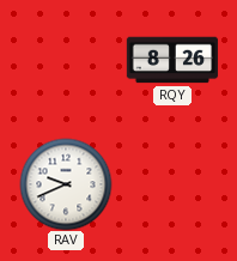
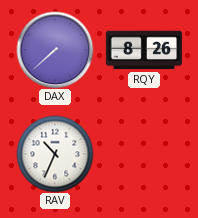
DAX: none -> 7:38
RAV: 9:41 -> 10:34
